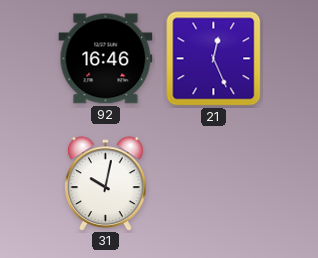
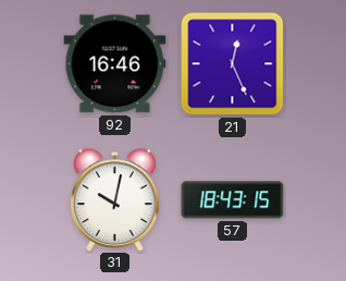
57: none -> 18:43
